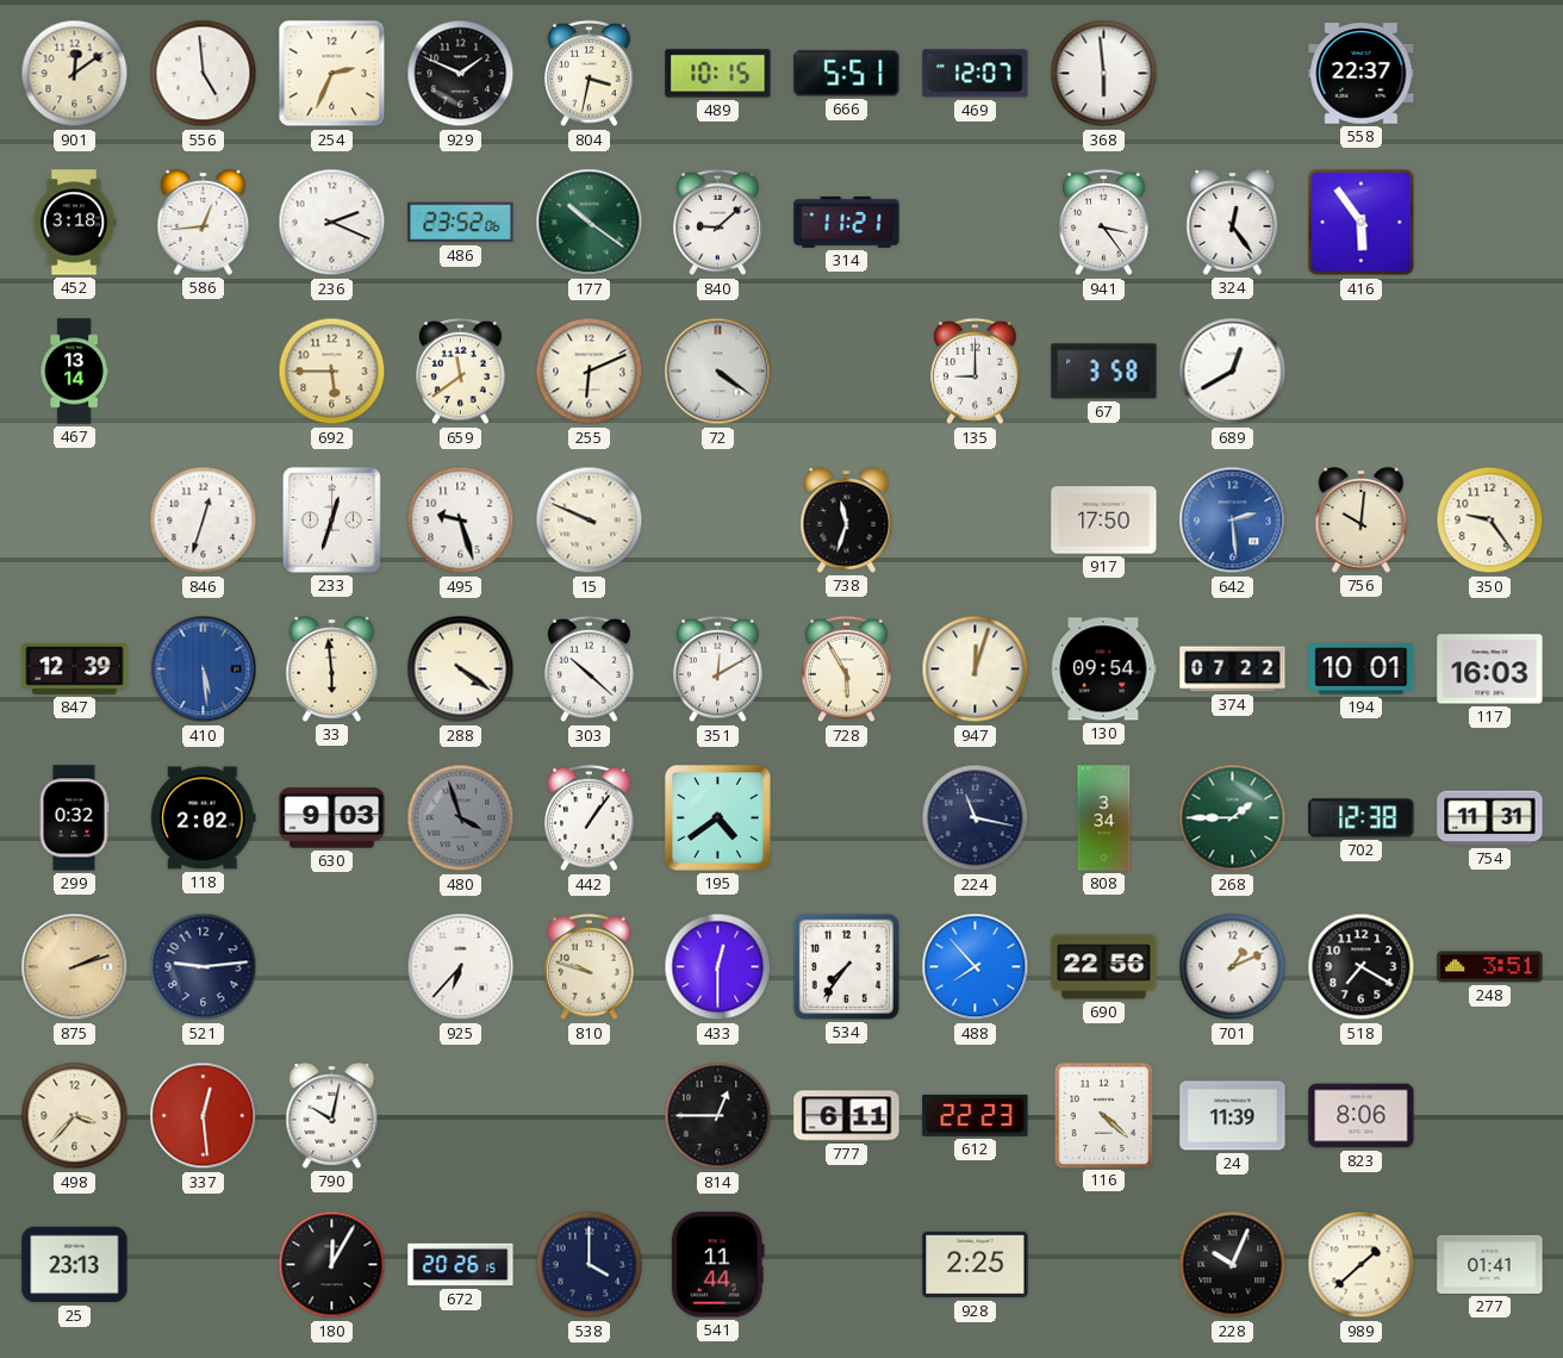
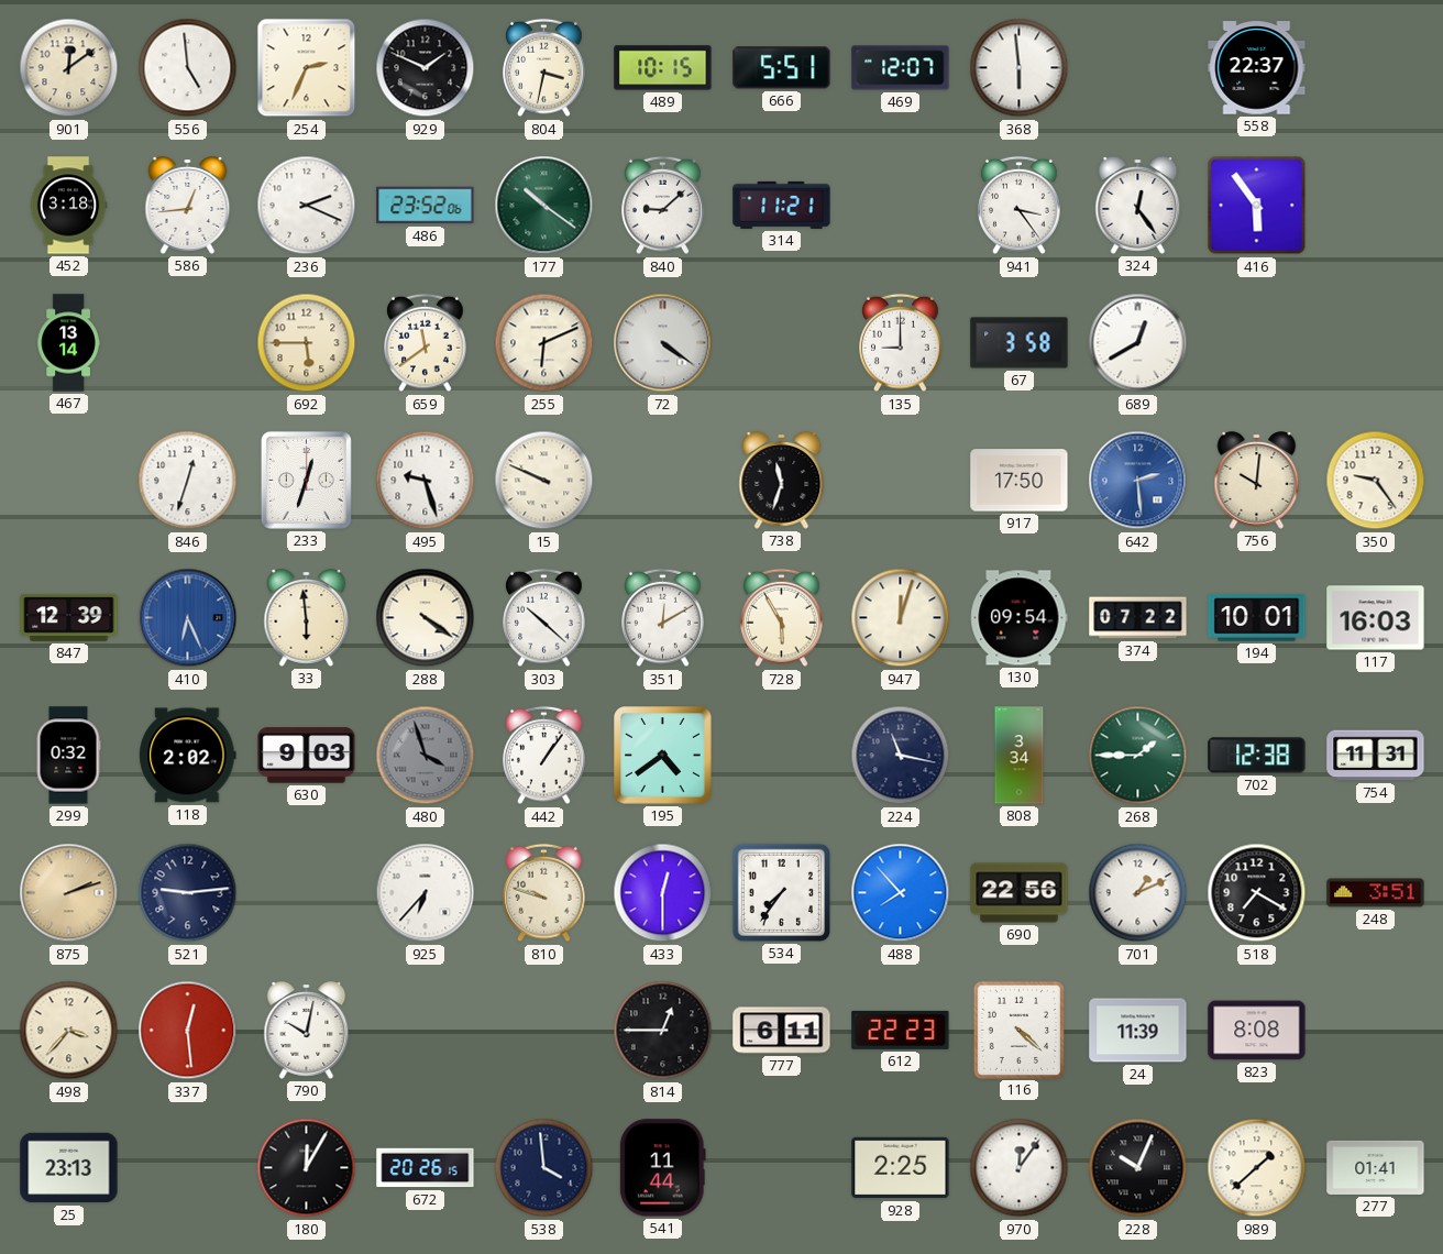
410: 5:29 -> 6:26
823: 8:06 -> 8:08
538: 4:00 -> 3:59
970: none -> 12:06
